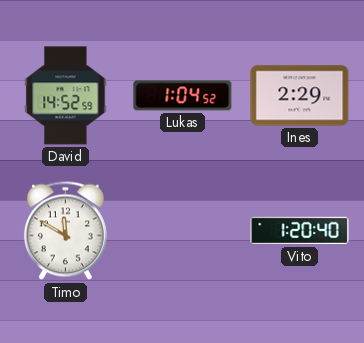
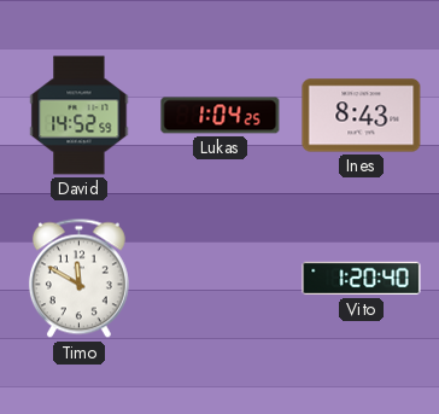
Lukas: 1:04:52 -> 1:04:25
Ines: 2:29 -> 8:43
